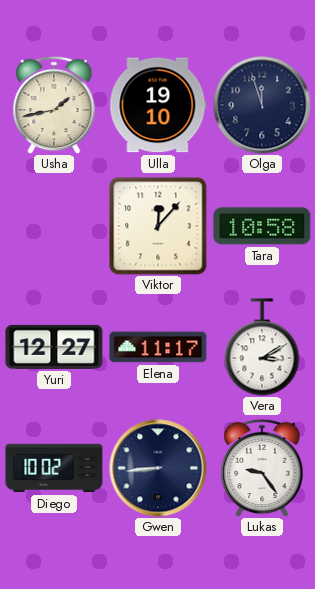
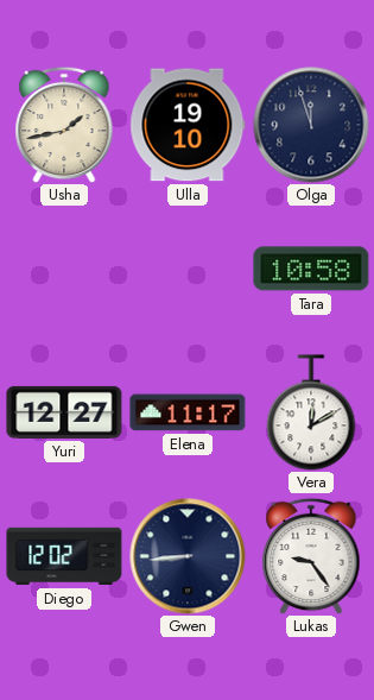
Viktor: 12:07 -> none
Vera: 3:10 -> 12:10
Diego: 10:02 -> 12:02
